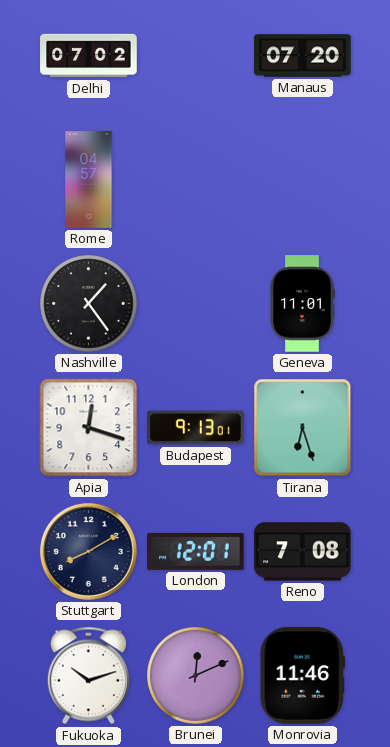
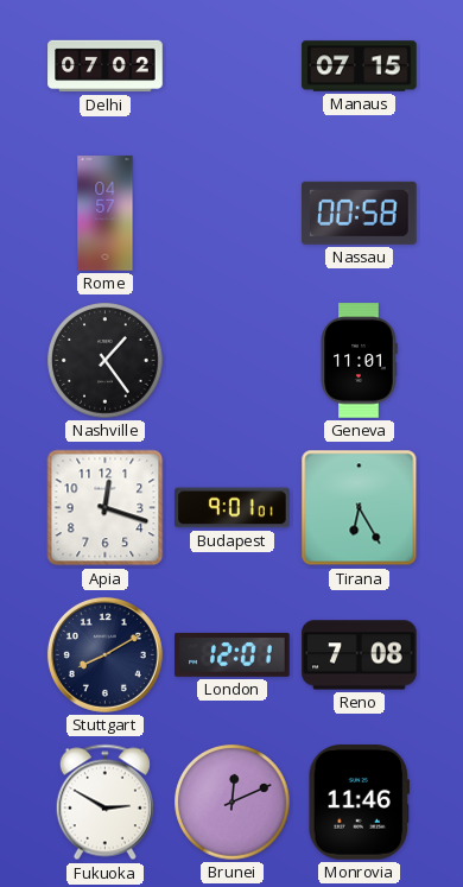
Manaus: 07:20 -> 07:15
Nassau: none -> 00:58
Budapest: 9:13 -> 9:01
Tirana: 6:27 -> 6:25
Fukuoka: 10:12 -> 2:50
